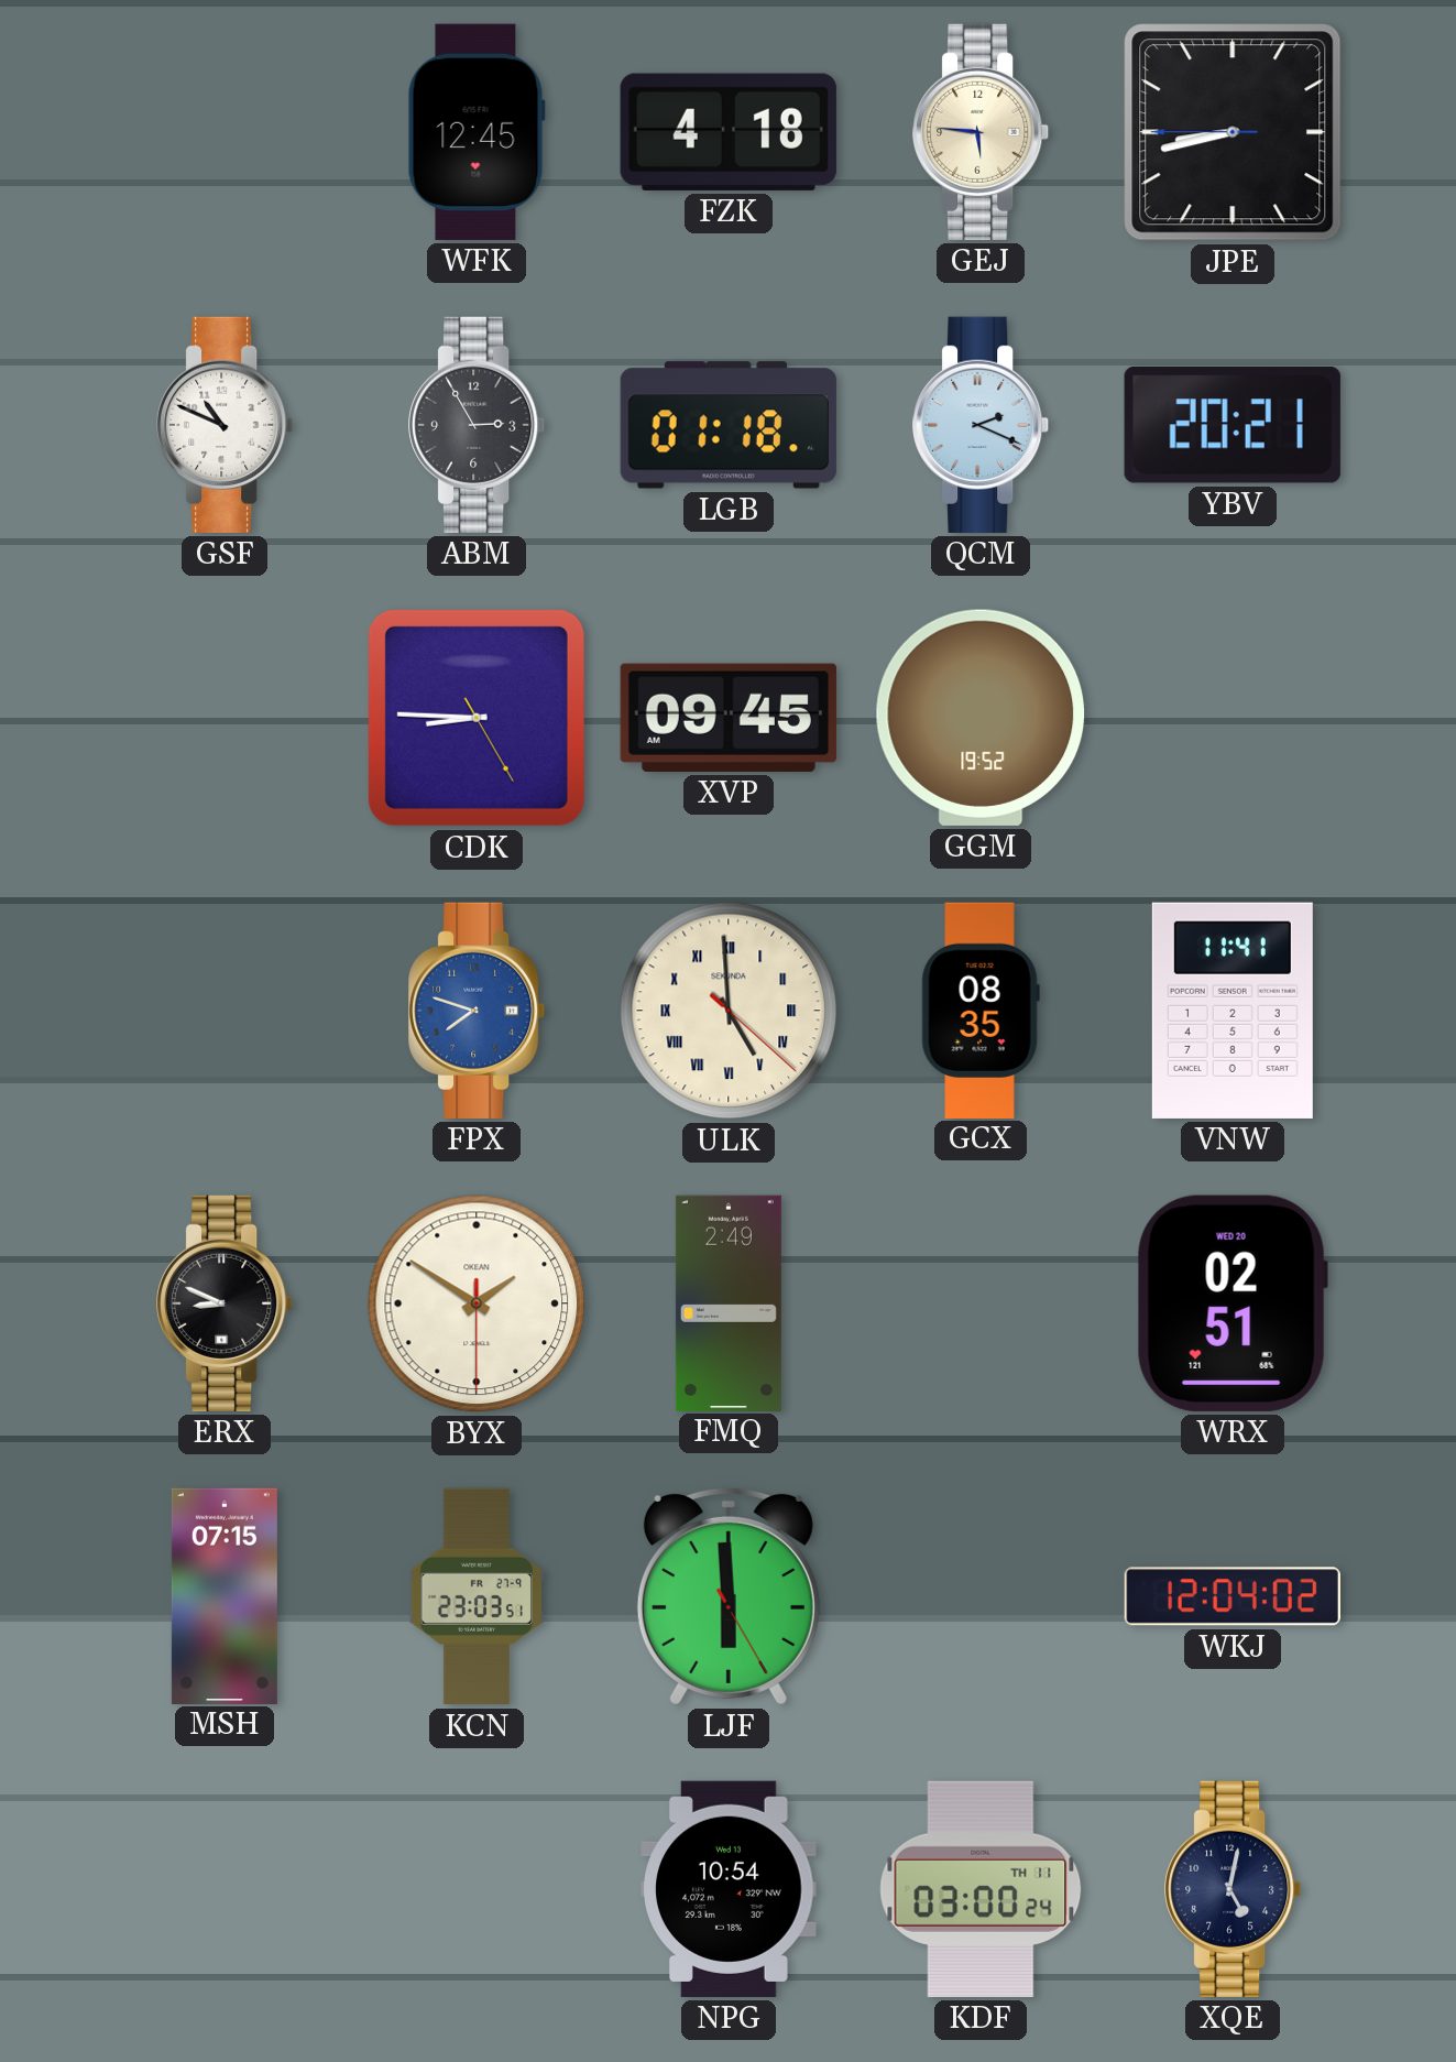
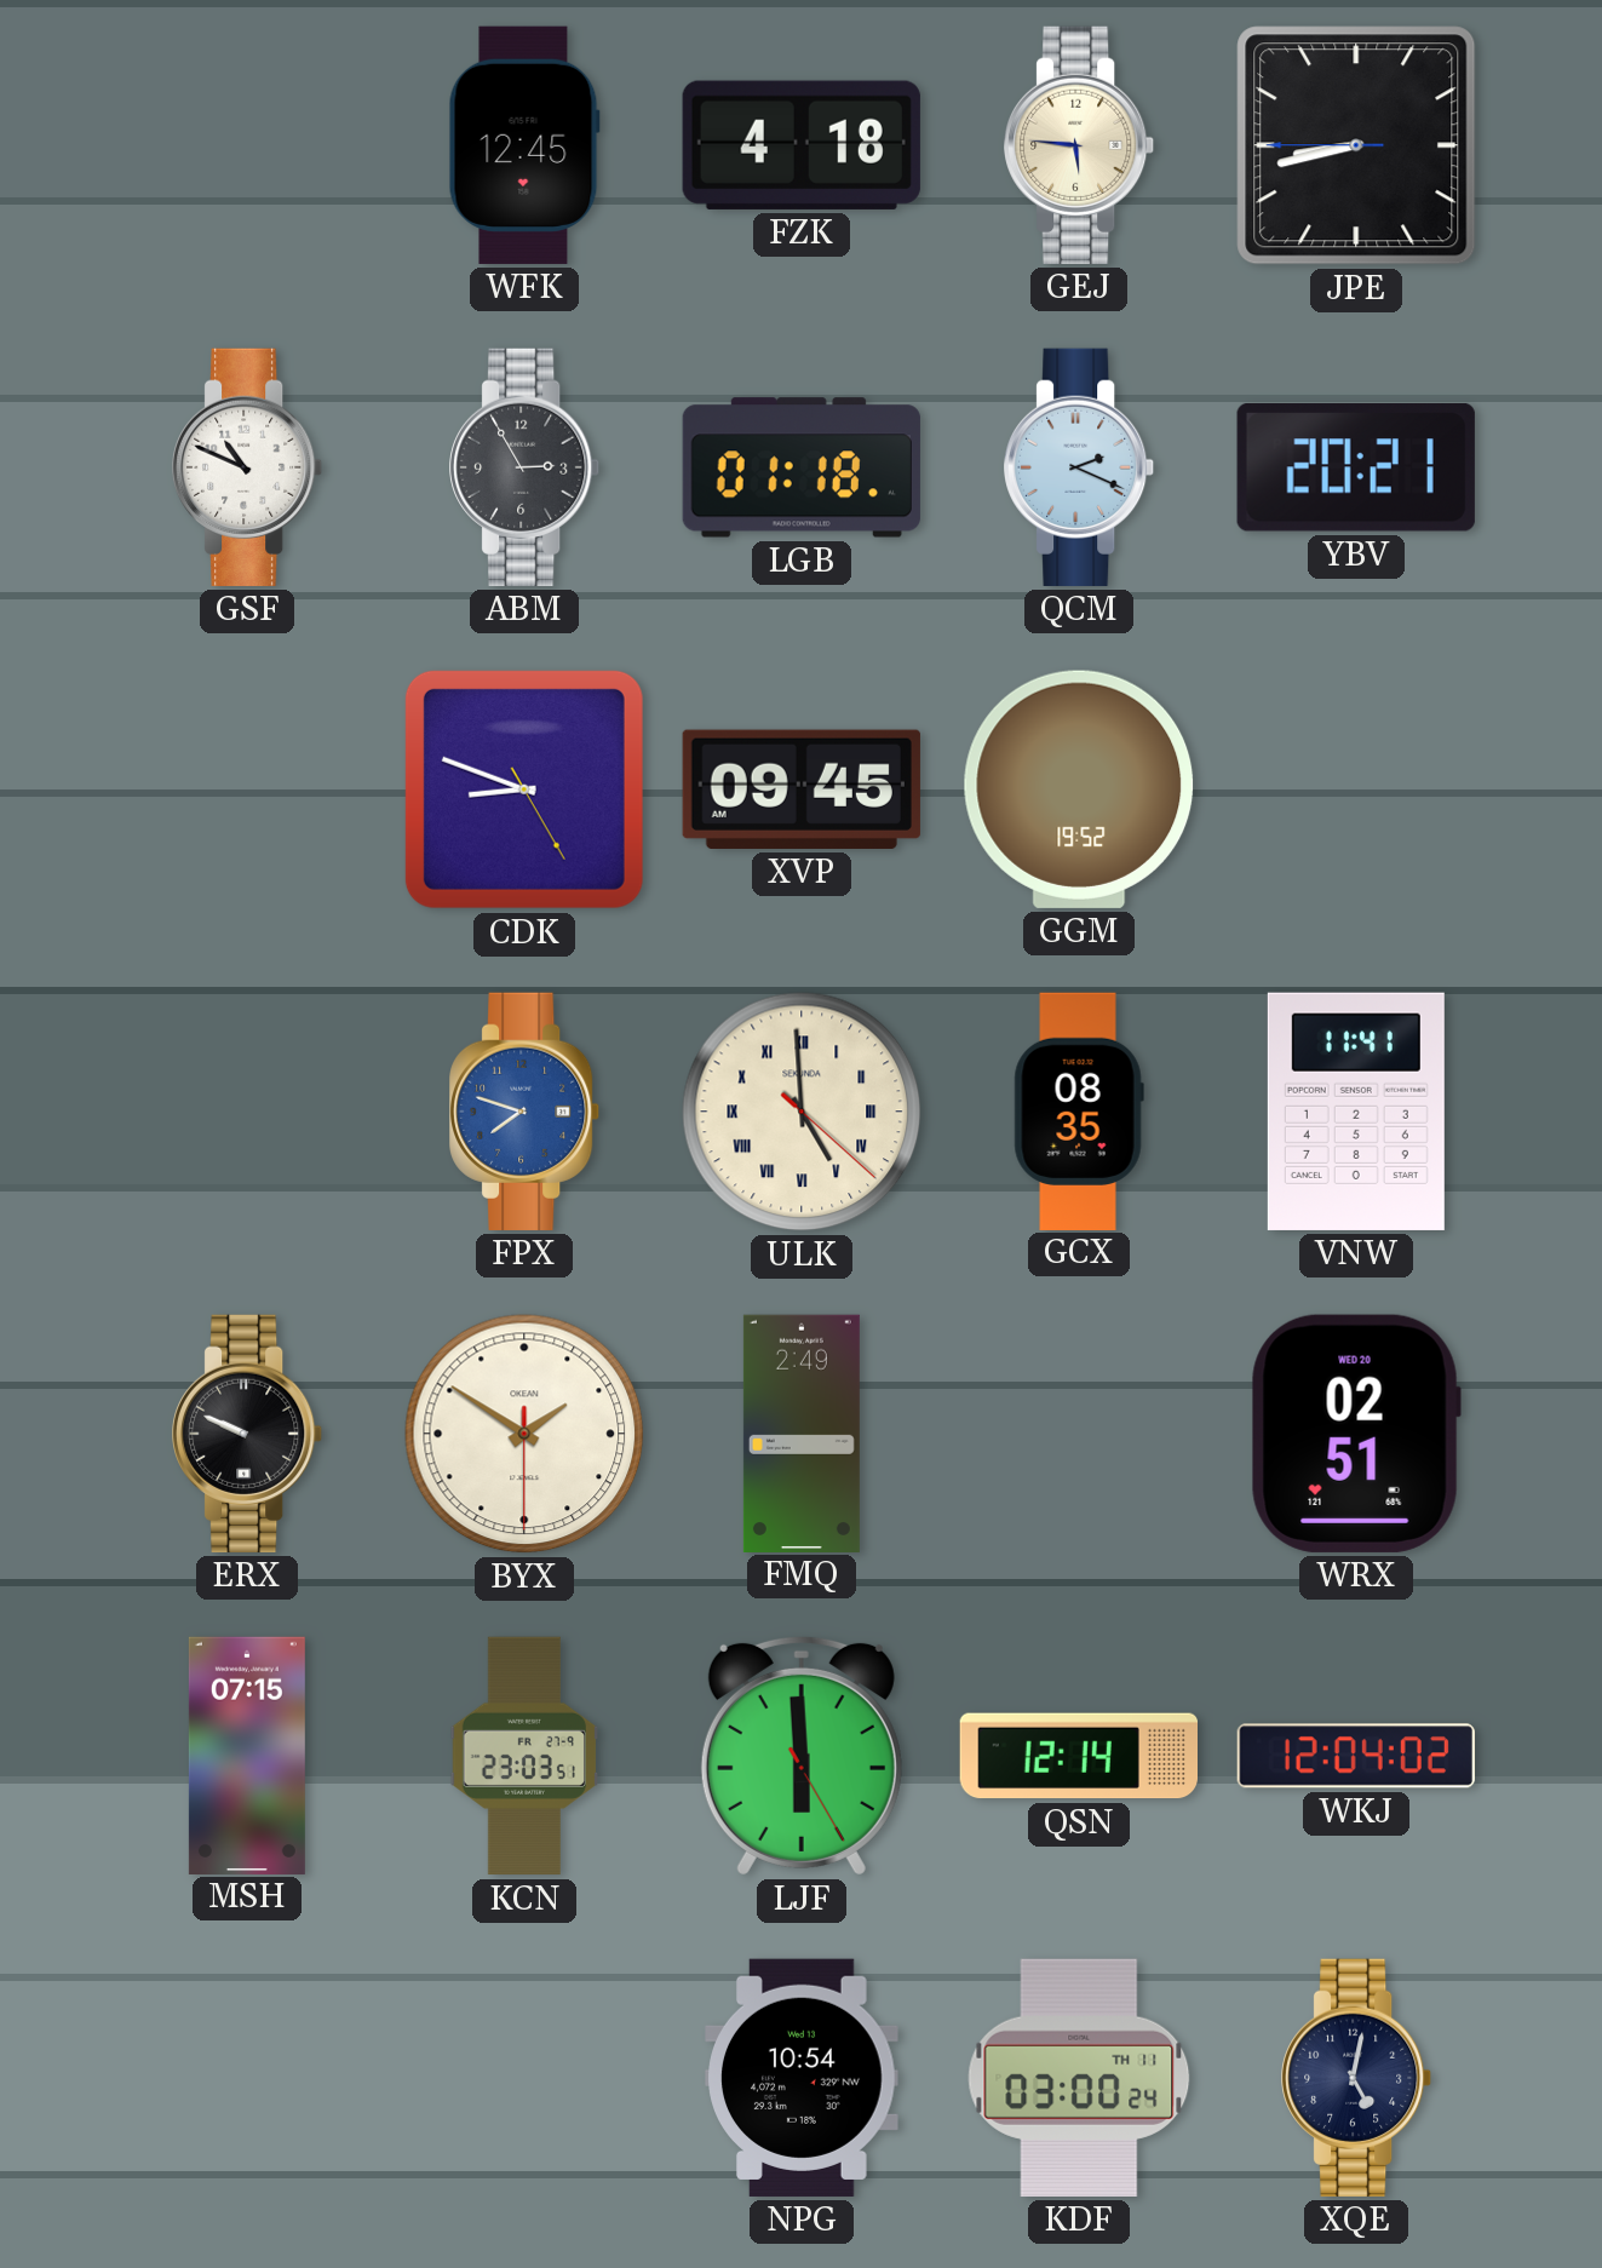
CDK: 8:45 -> 8:48
ERX: 8:49 -> 9:49
QSN: none -> 12:14
